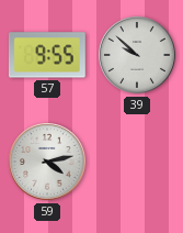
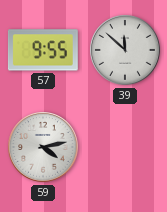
39: 9:52 -> 11:52
